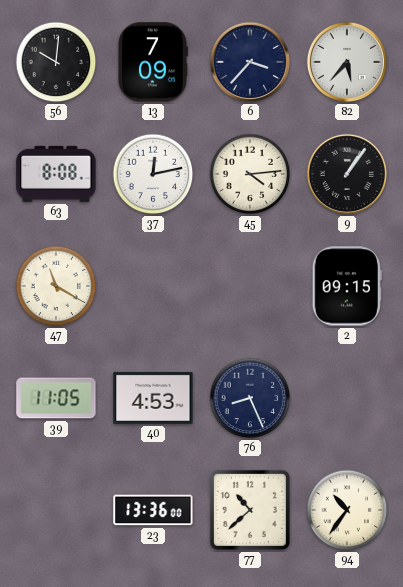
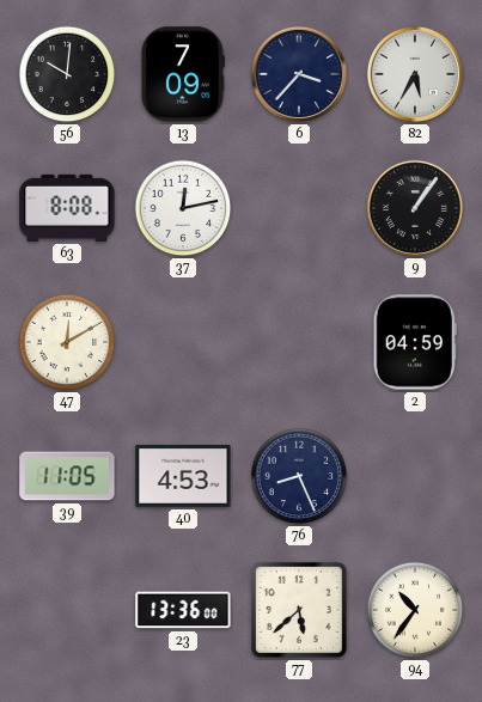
82: 5:37 -> 5:35
45: 4:14 -> none
47: 11:20 -> 12:10
2: 09:15 -> 04:59
77: 10:38 -> 5:38
